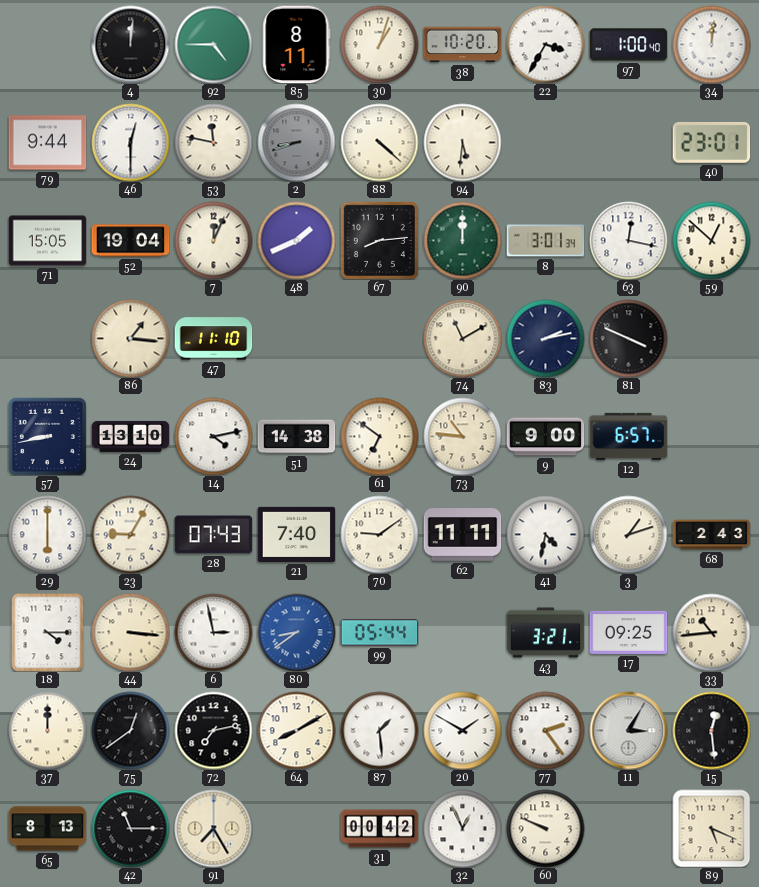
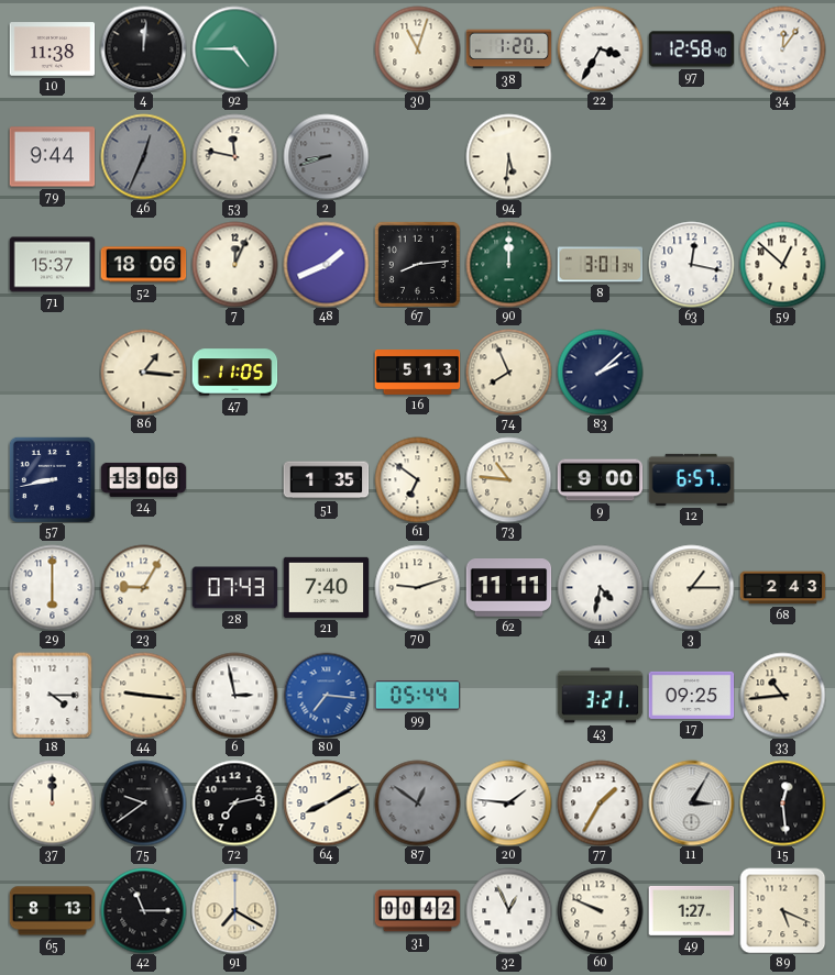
10: none -> 11:38
85: 8:11 -> none
30: 1:03 -> 11:03
38: 10:20 -> 1:20
97: 1:00 -> 12:58
34: 12:01 -> 12:06
46: 12:30 -> 12:34
46 dial: white -> grey
88: 4:22 -> none
40: 23:01 -> none
71: 15:05 -> 15:37
52: 19:04 -> 18:06
47: 11:10 -> 11:05
16: none -> 5:13
74: 11:10 -> 7:56
83: 2:13 -> 2:08
81: 3:49 -> none
24: 13:10 -> 13:06
14: 4:13 -> none
51: 14:38 -> 1:35
70: 9:09 -> 9:12
3: 1:12 -> 1:15
44: 3:16 -> 9:16
80: 8:39 -> 7:16
75: 12:39 -> 9:39
87: 1:29 -> 12:51
87 dial: white -> grey
20: 1:50 -> 1:46
77: 2:24 -> 1:35
91: 7:25 -> 7:20
49: none -> 1:27
